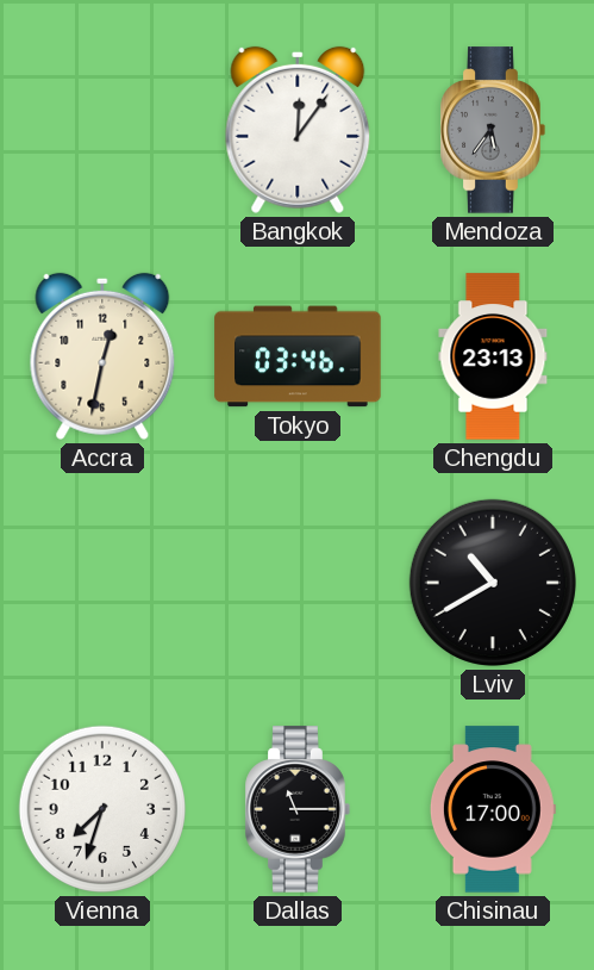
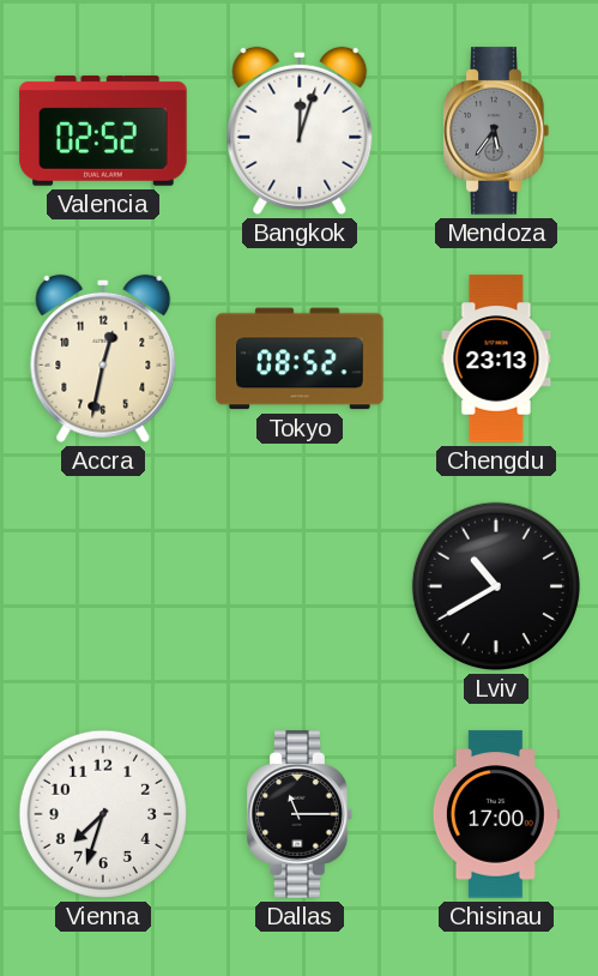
Valencia: none -> 02:52
Bangkok: 12:06 -> 12:03
Tokyo: 03:46 -> 08:52
